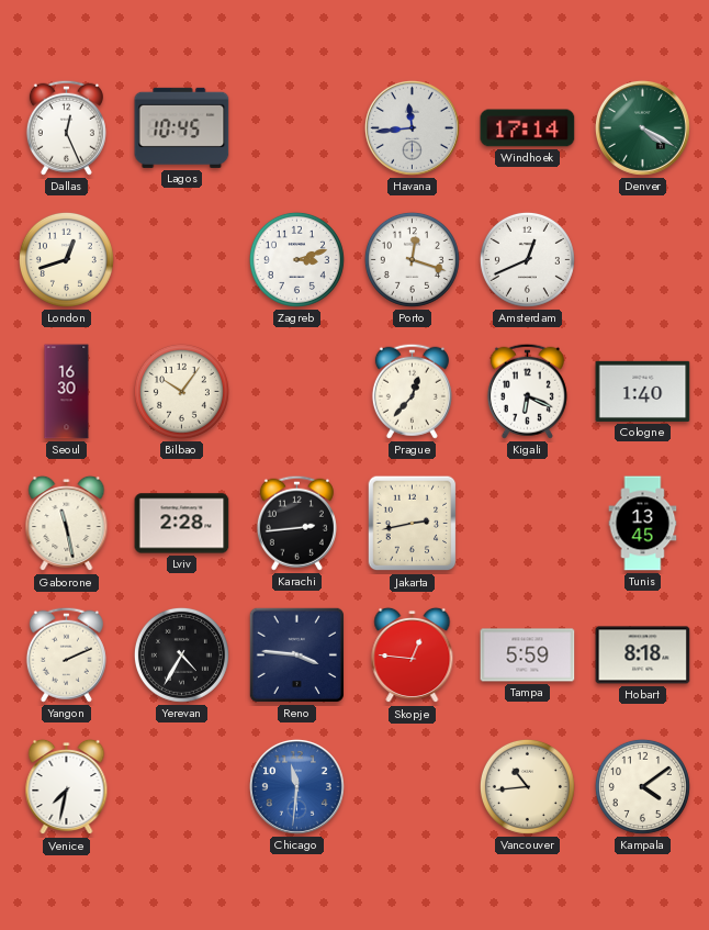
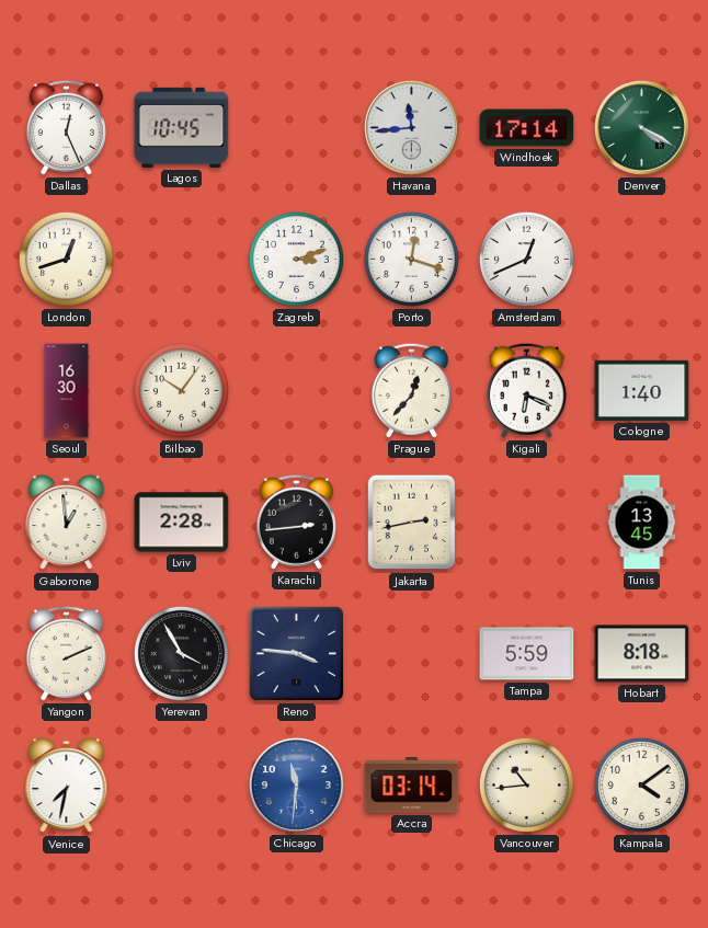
Gaborone: 11:28 -> 12:59
Yerevan: 4:35 -> 3:55
Skopje: 12:46 -> none
Accra: none -> 03:14
